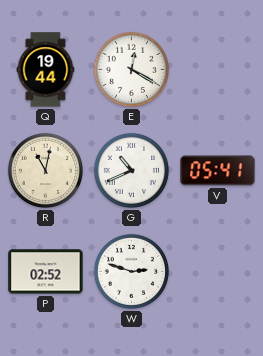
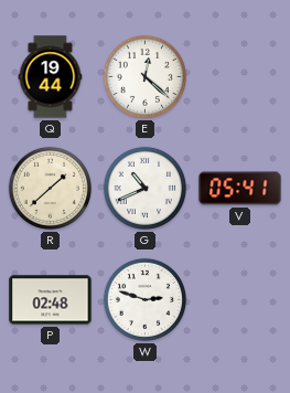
E: 12:20 -> 12:22
R: 11:02 -> 1:38
P: 02:52 -> 02:48
